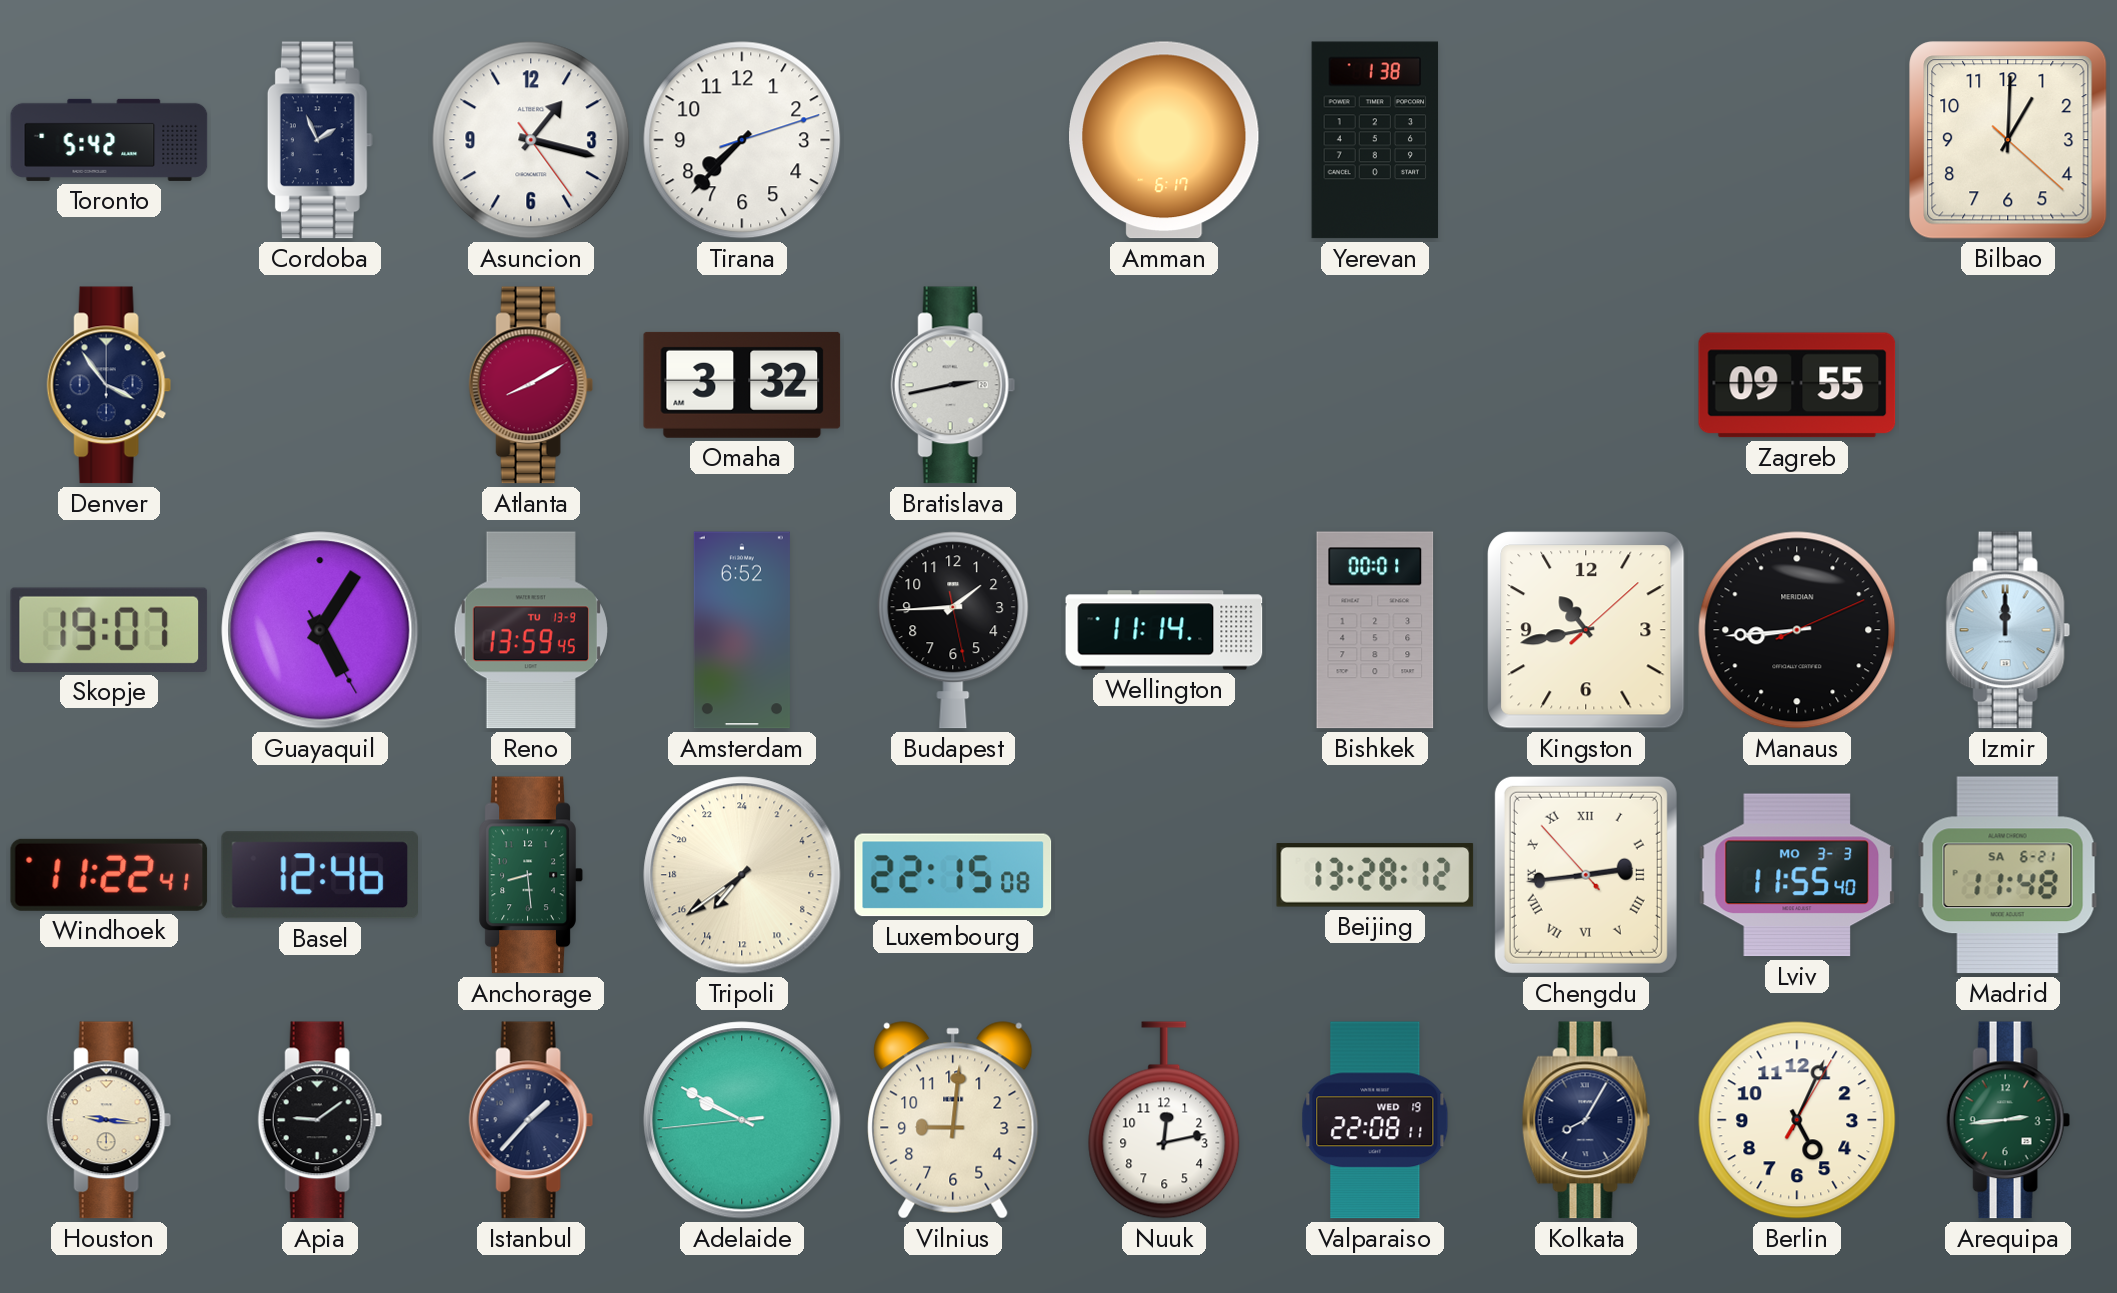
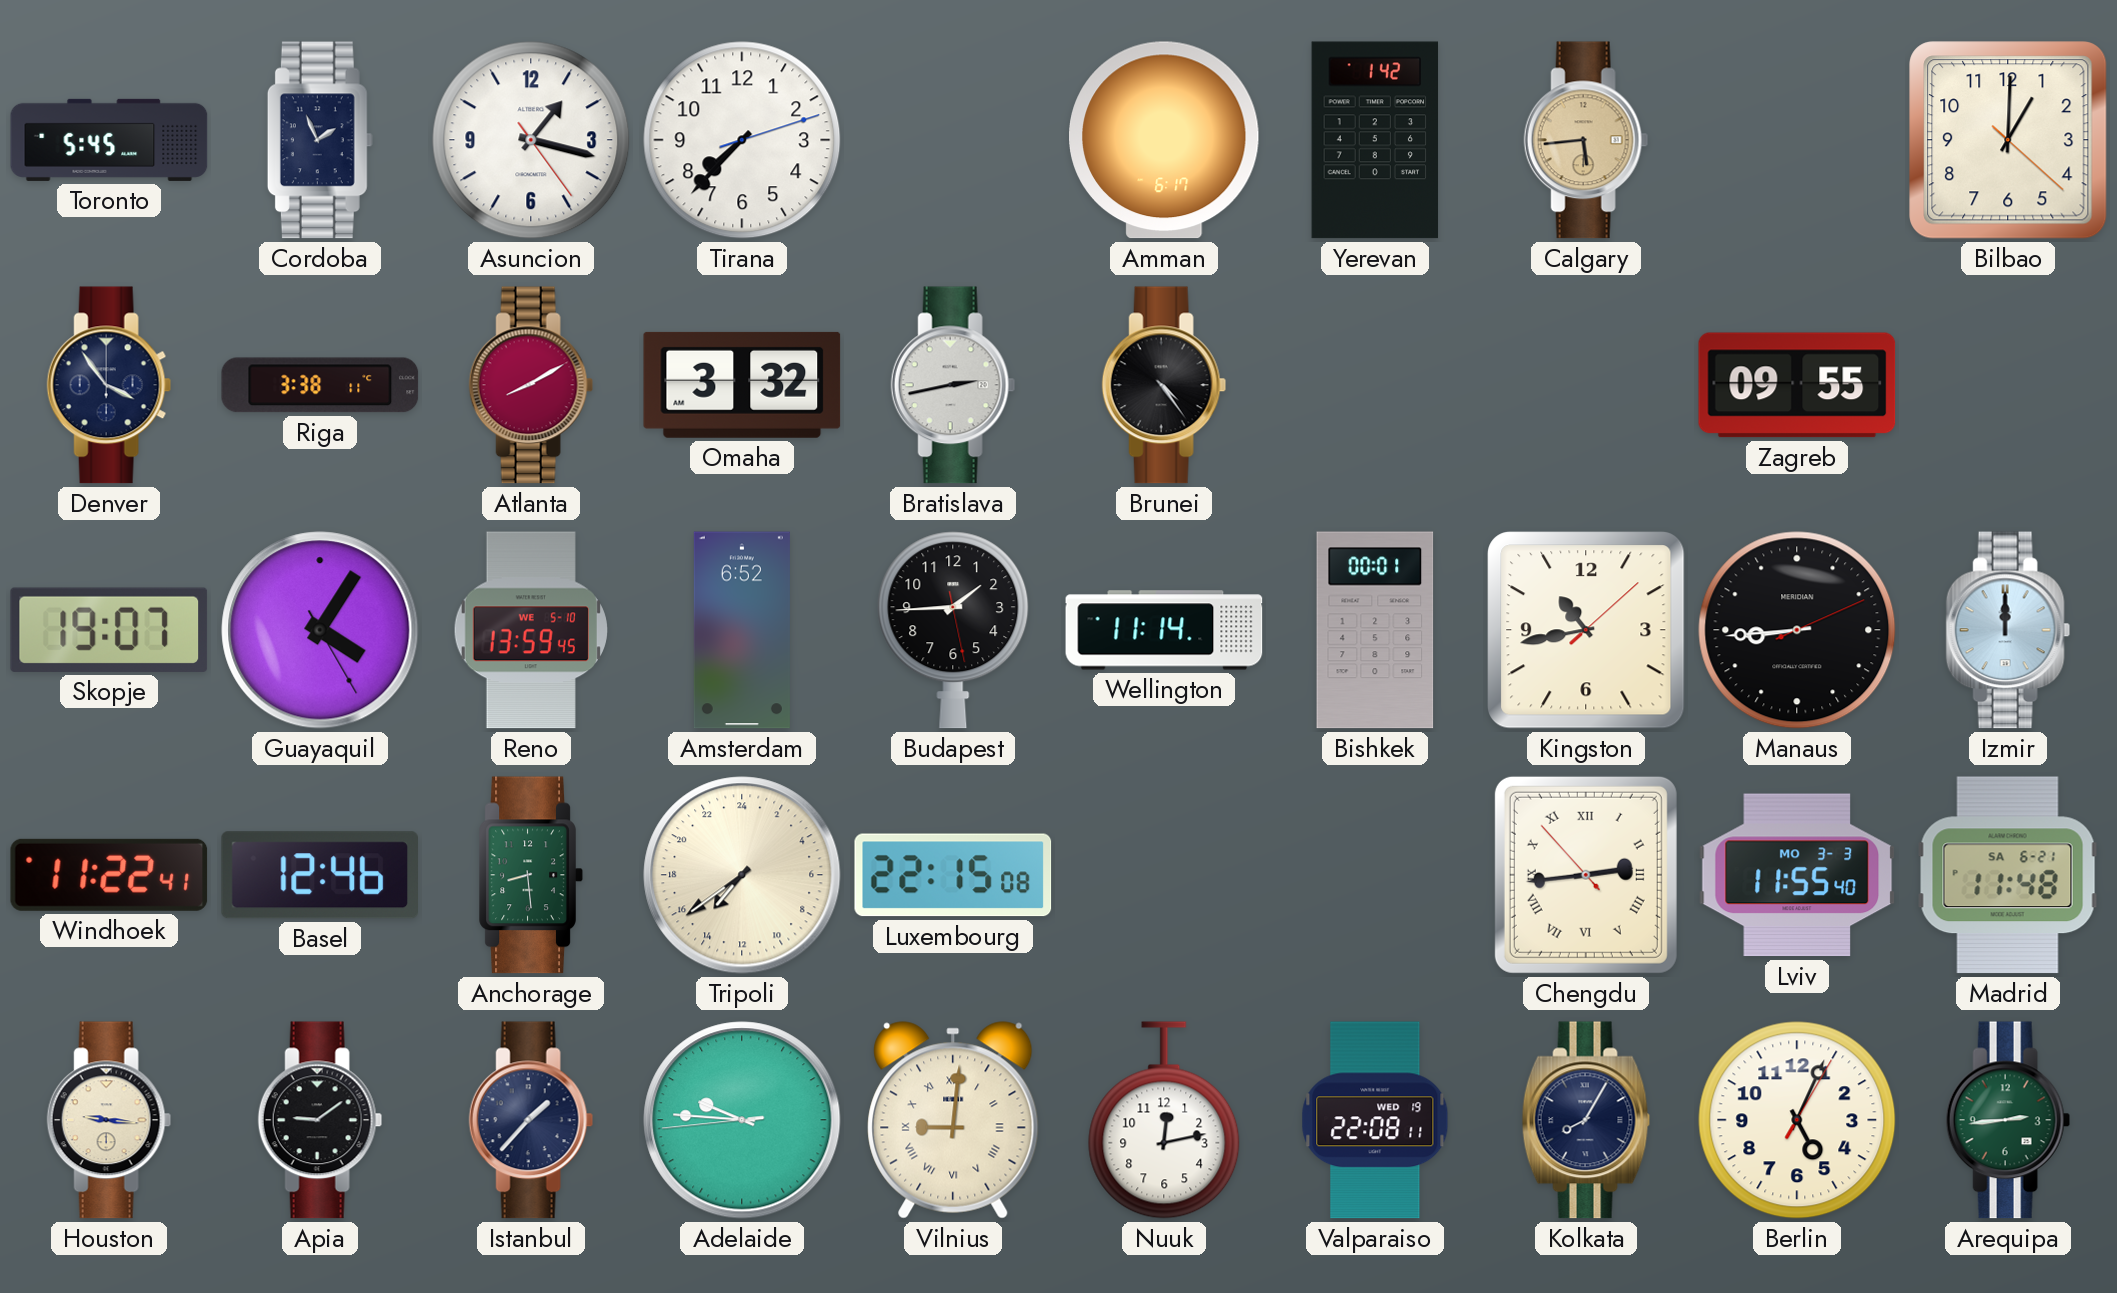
Toronto: 5:42 -> 5:45
Yerevan: 1:38 -> 1:42
Calgary: none -> 5:44
Riga: none -> 3:38
Brunei: none -> 4:24
Guayaquil: 5:05 -> 4:05
Reno date: TU 13-9 -> WE 5-10
Beijing: 13:28 -> none
Adelaide: 9:49 -> 9:45
Vilnius numerals: Arabic -> Roman
